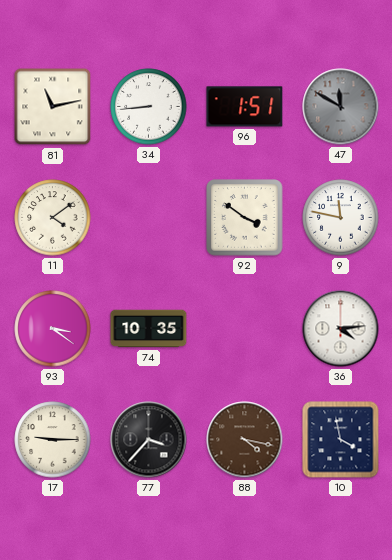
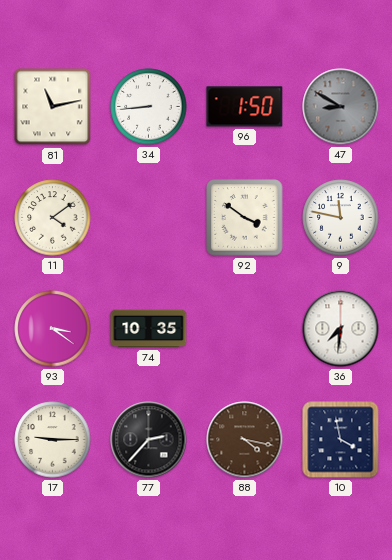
96: 1:51 -> 1:50
47: 11:50 -> 8:50
36: 4:14 -> 7:31
77: 3:37 -> 2:37
